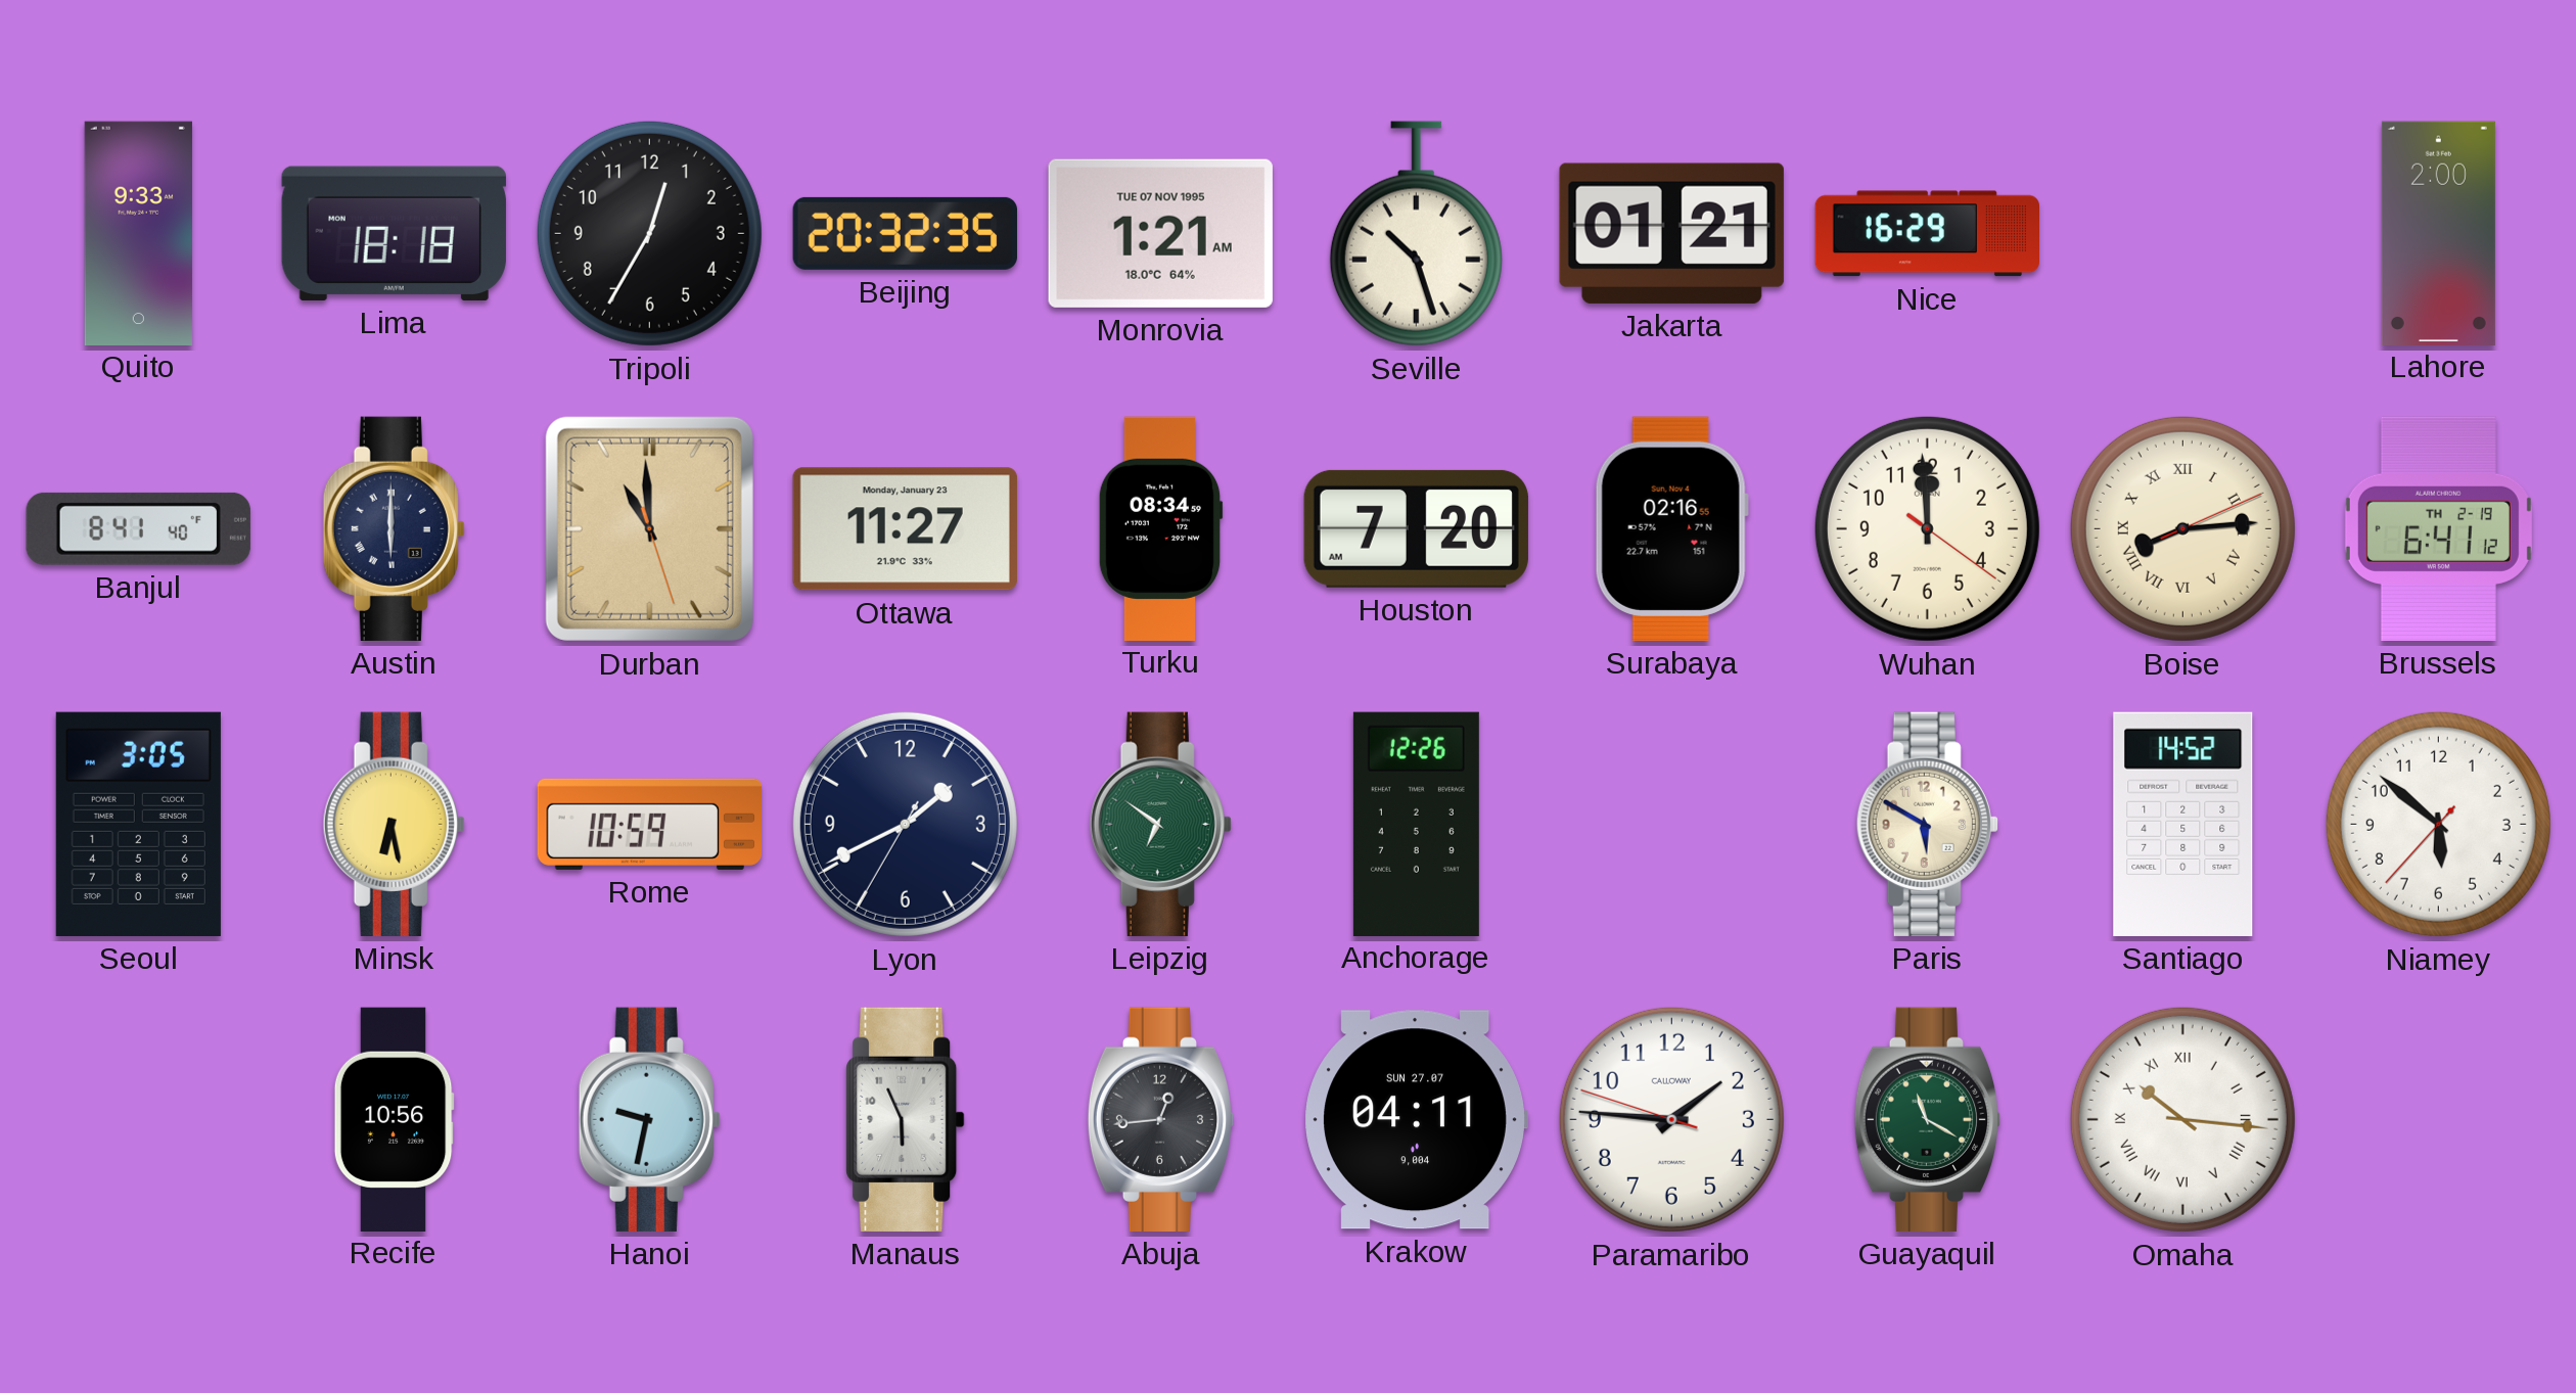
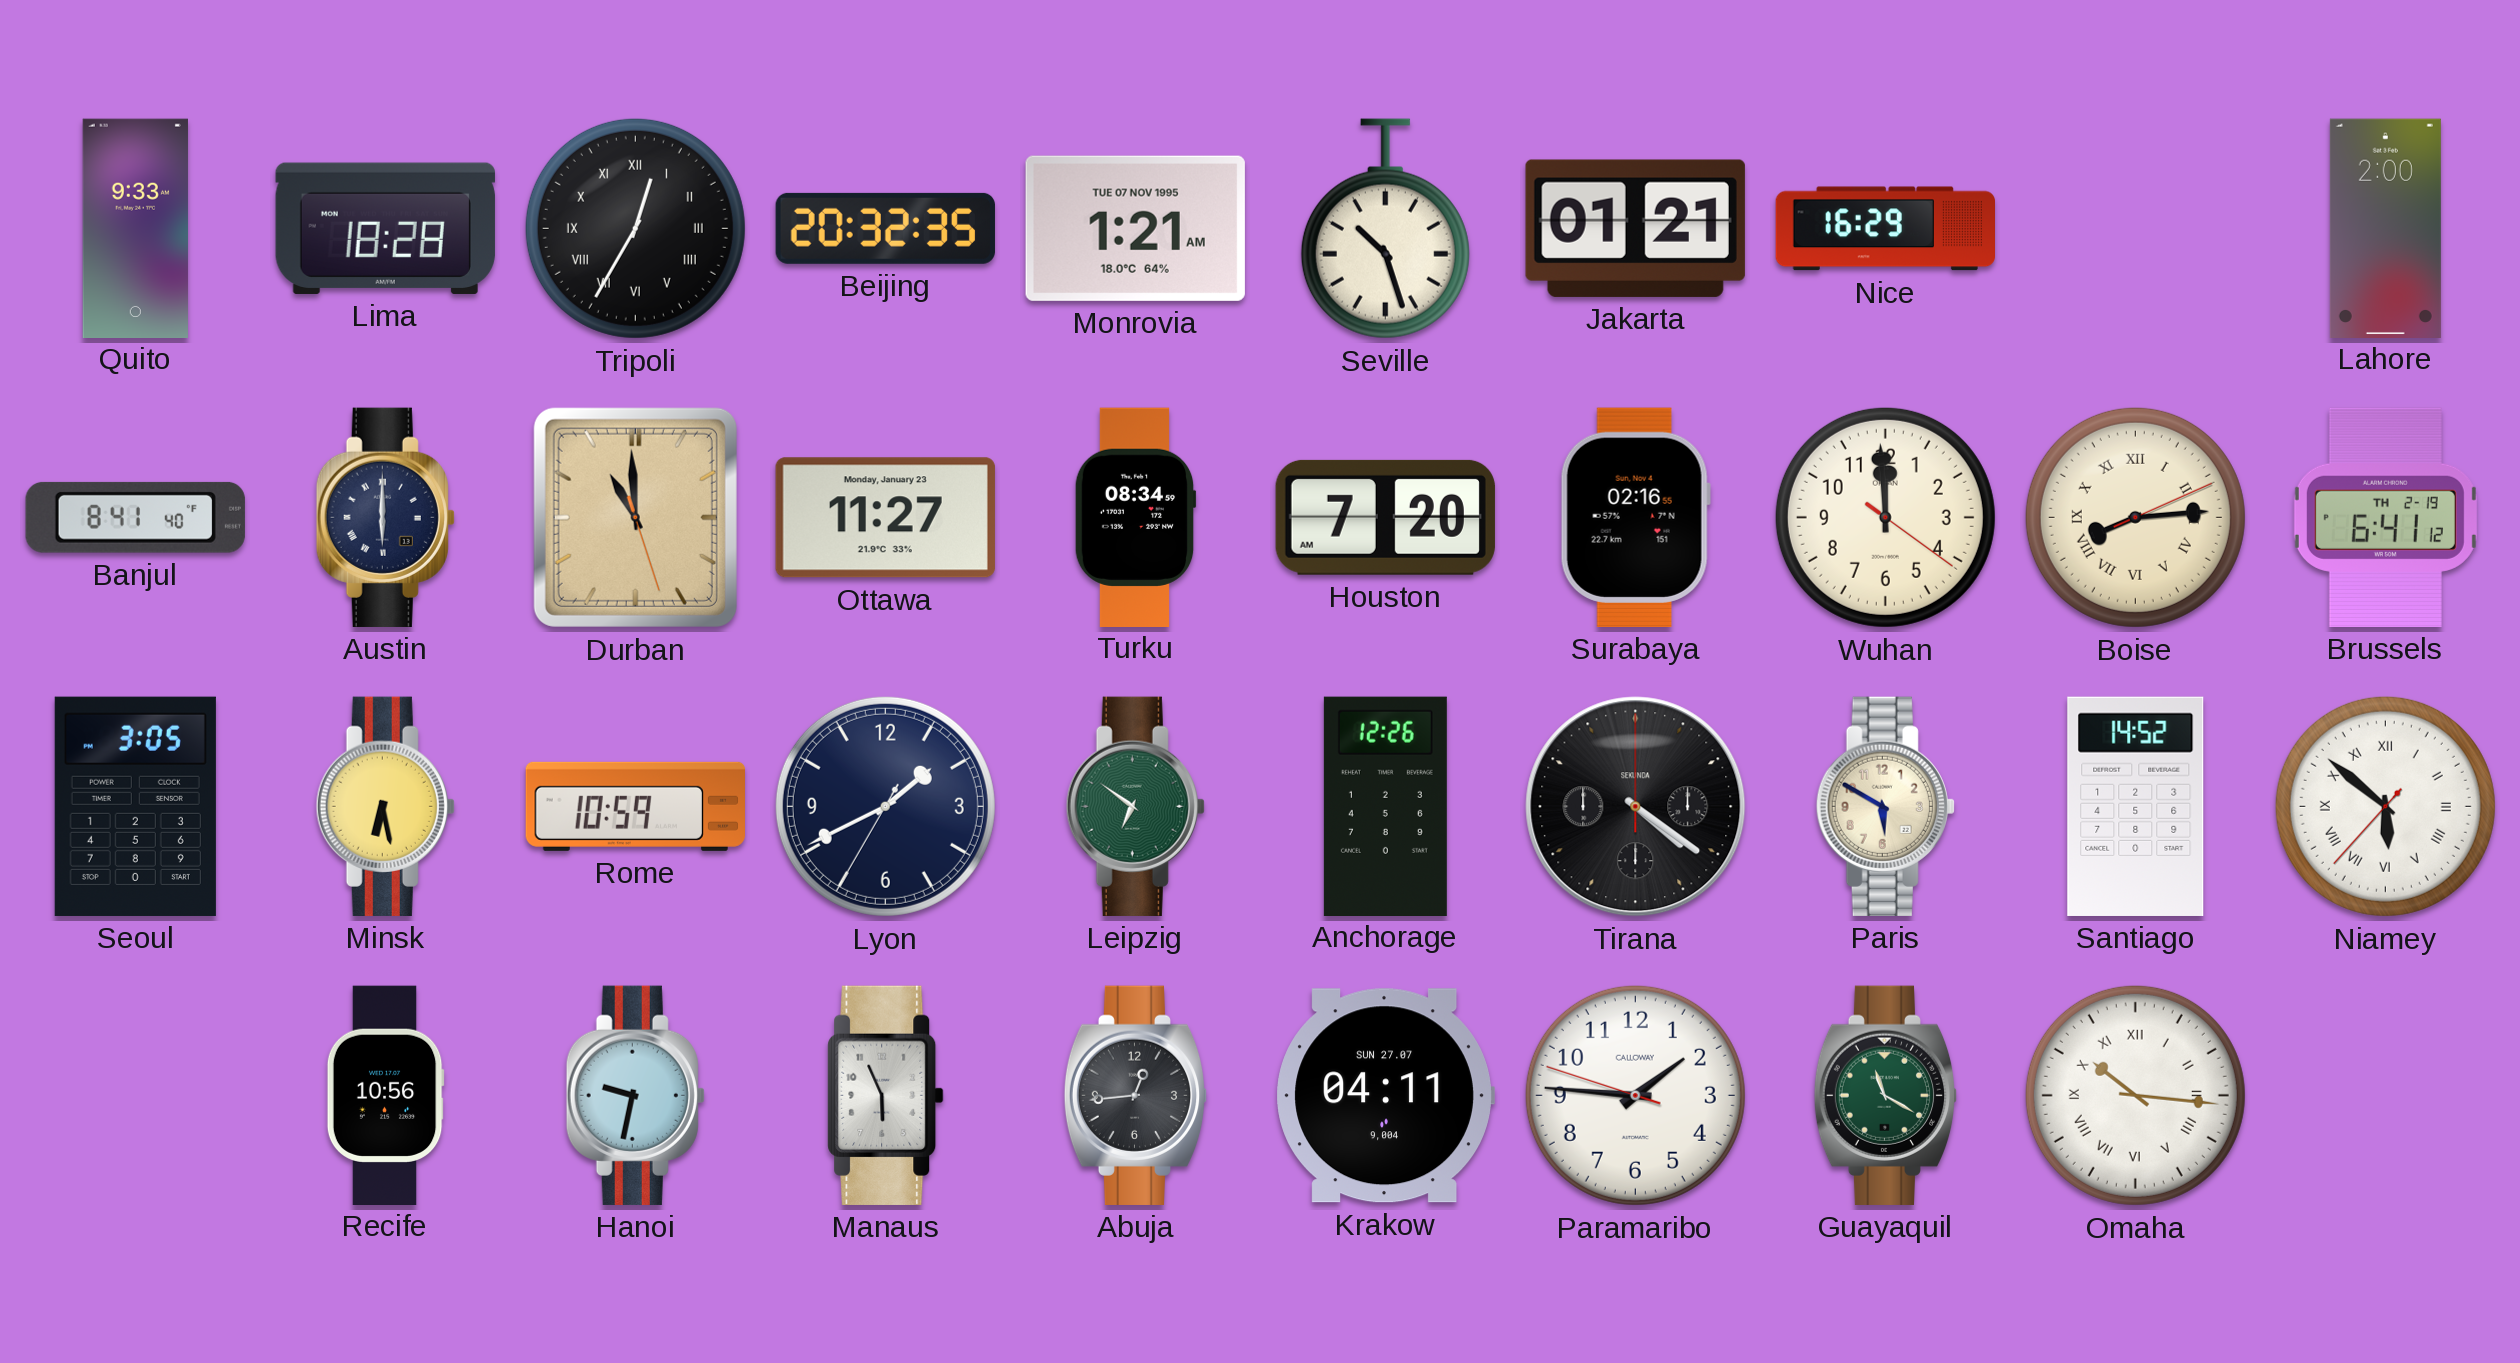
Lima: 18:18 -> 18:28
Tripoli numerals: Arabic -> Roman
Tirana: none -> 4:21
Niamey numerals: Arabic -> Roman
